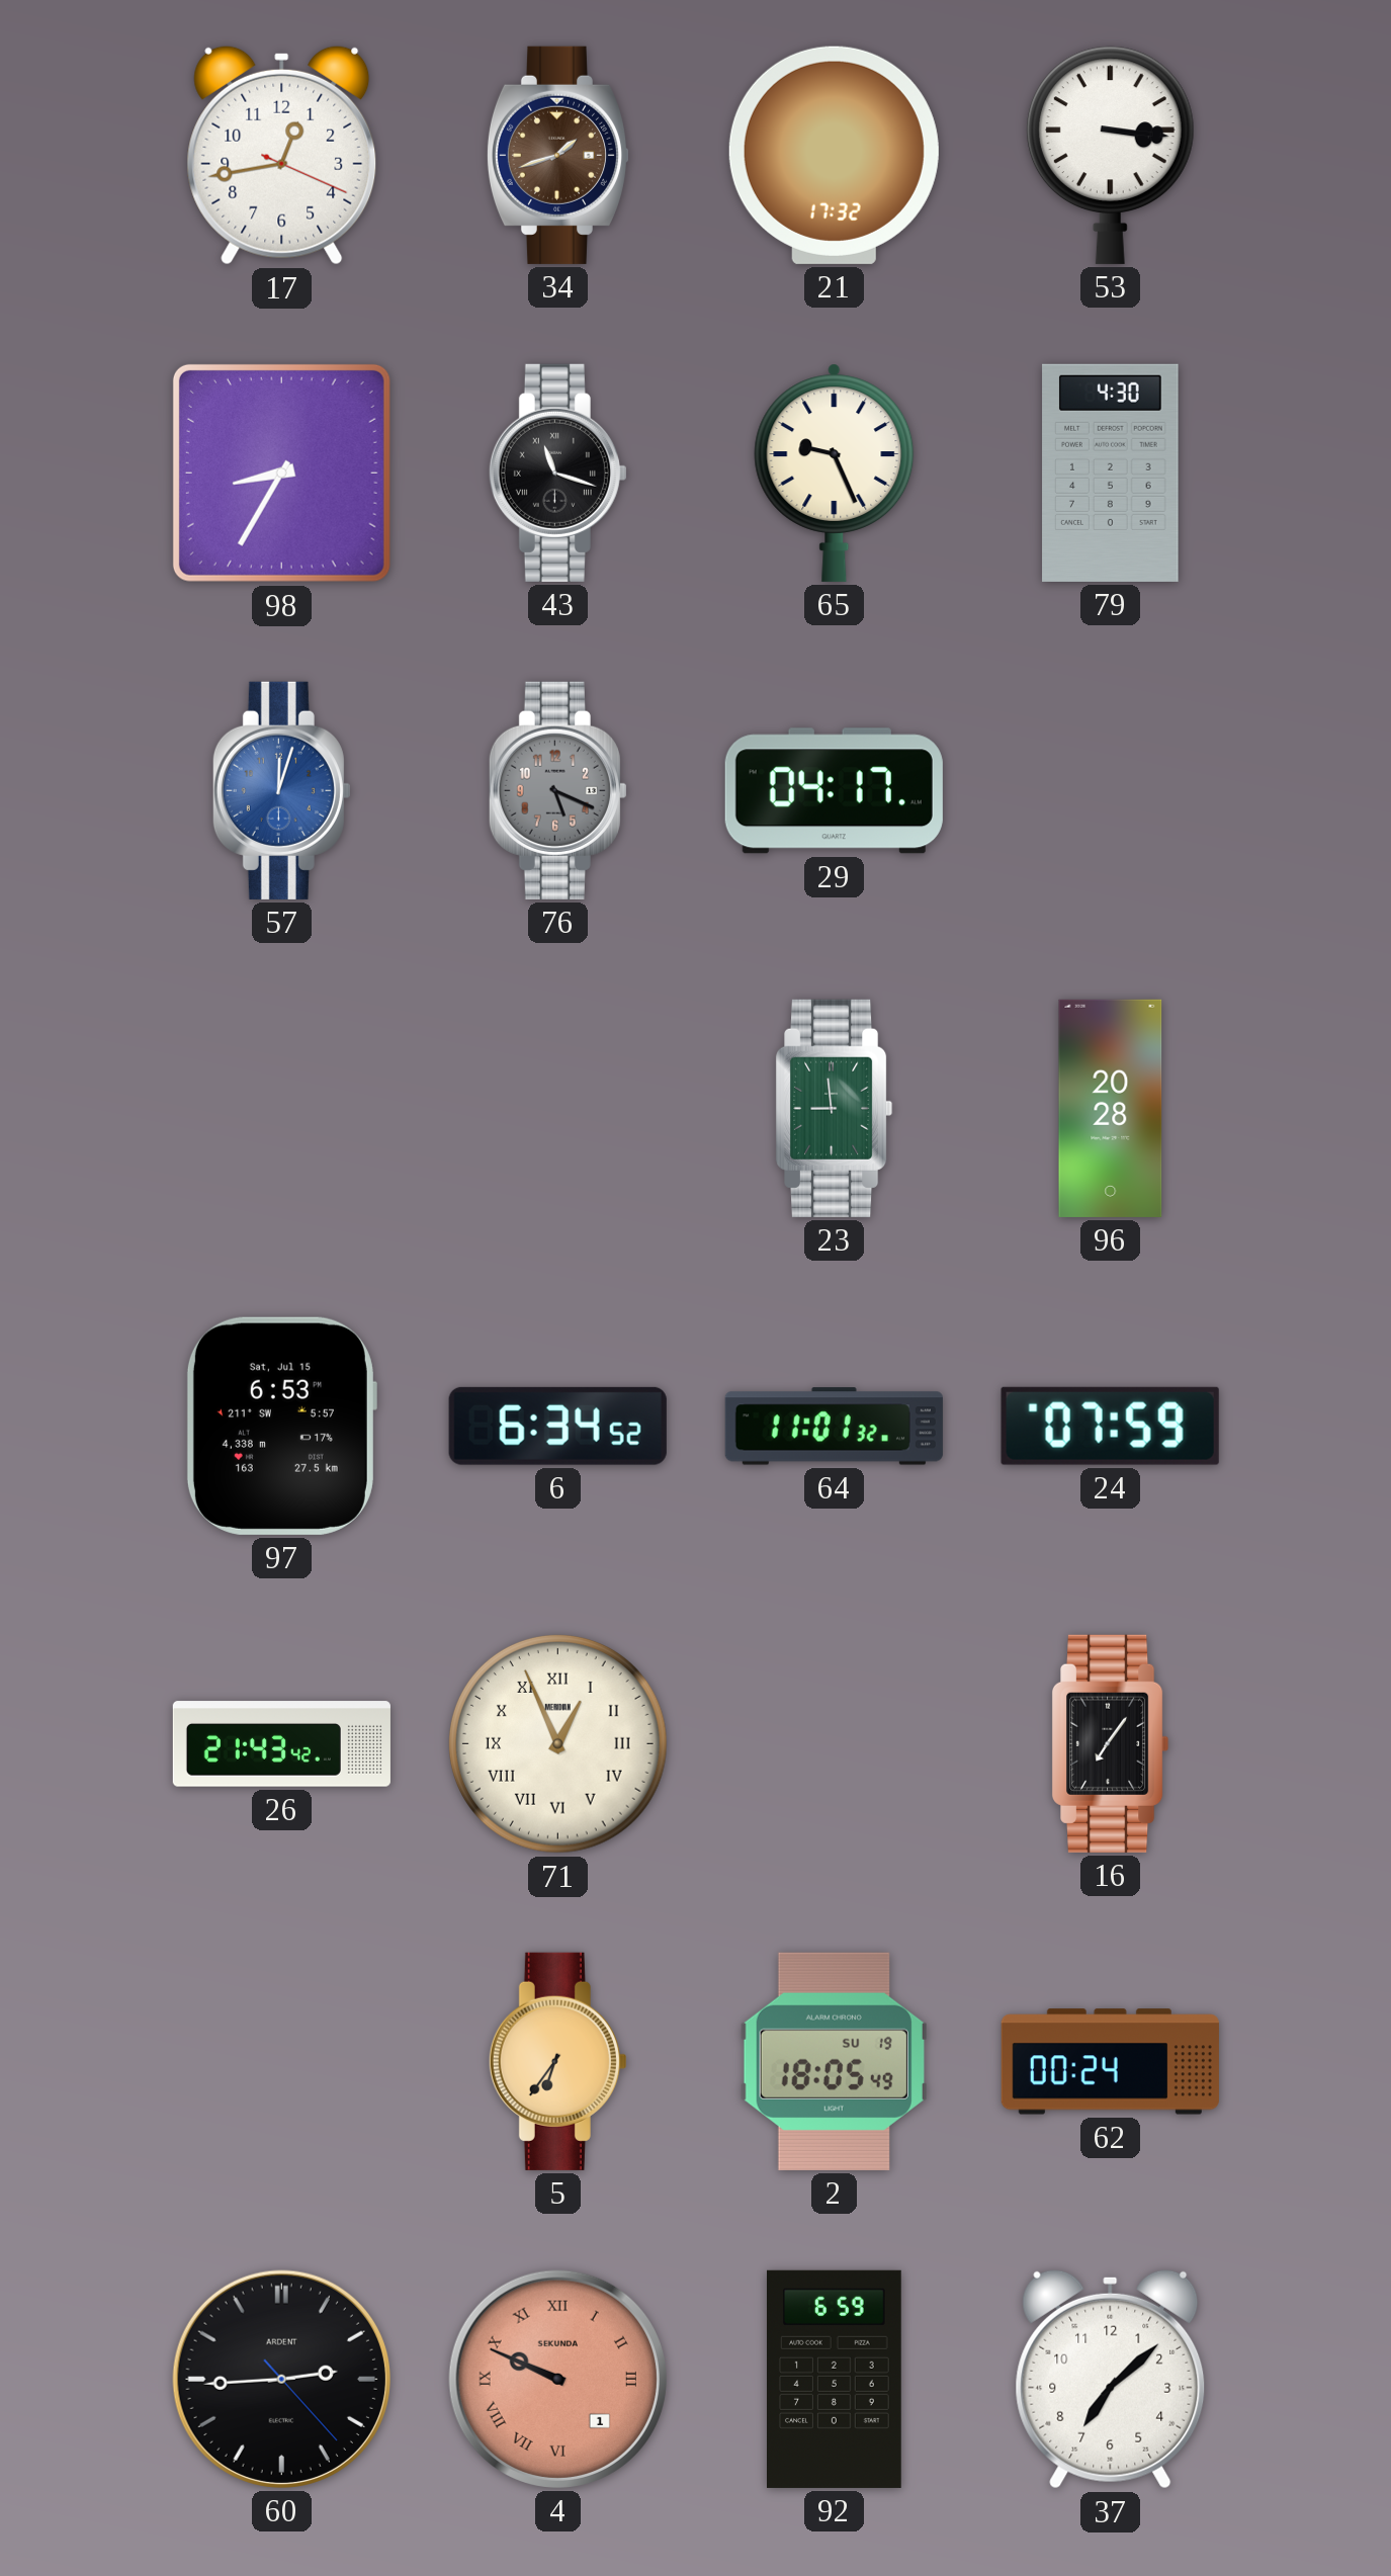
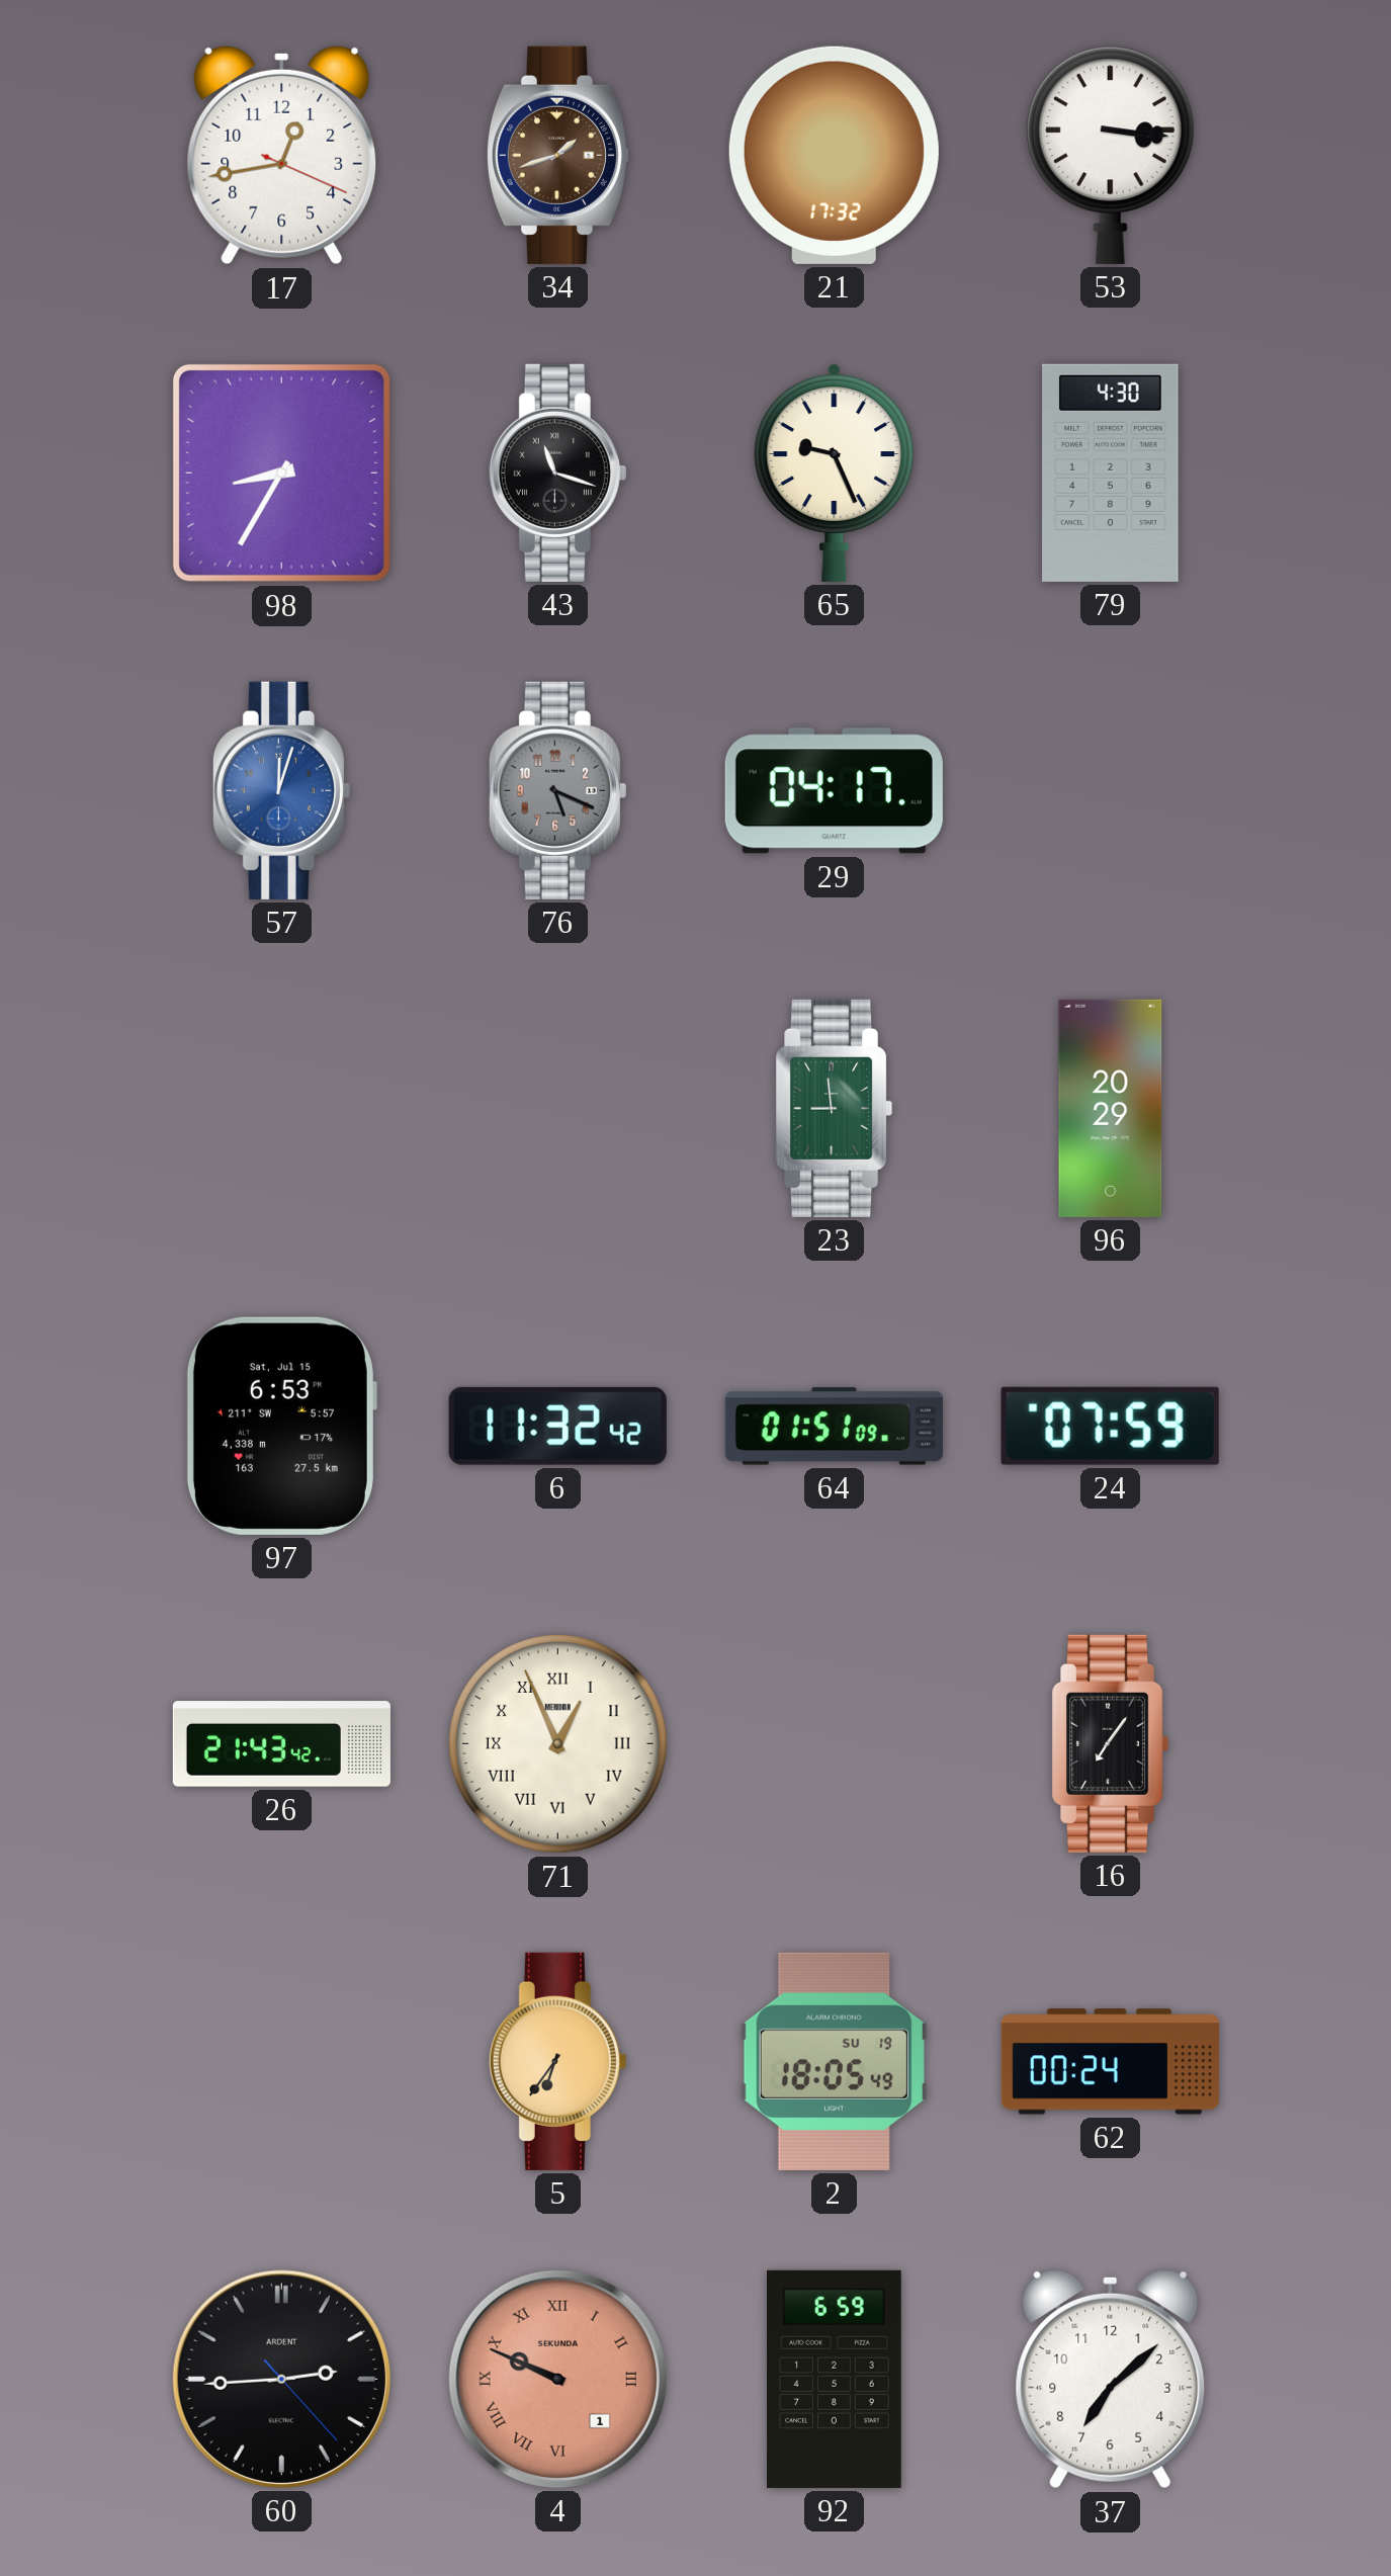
96: 20:28 -> 20:29
6: 6:34 -> 11:32
64: 11:01 -> 01:51
